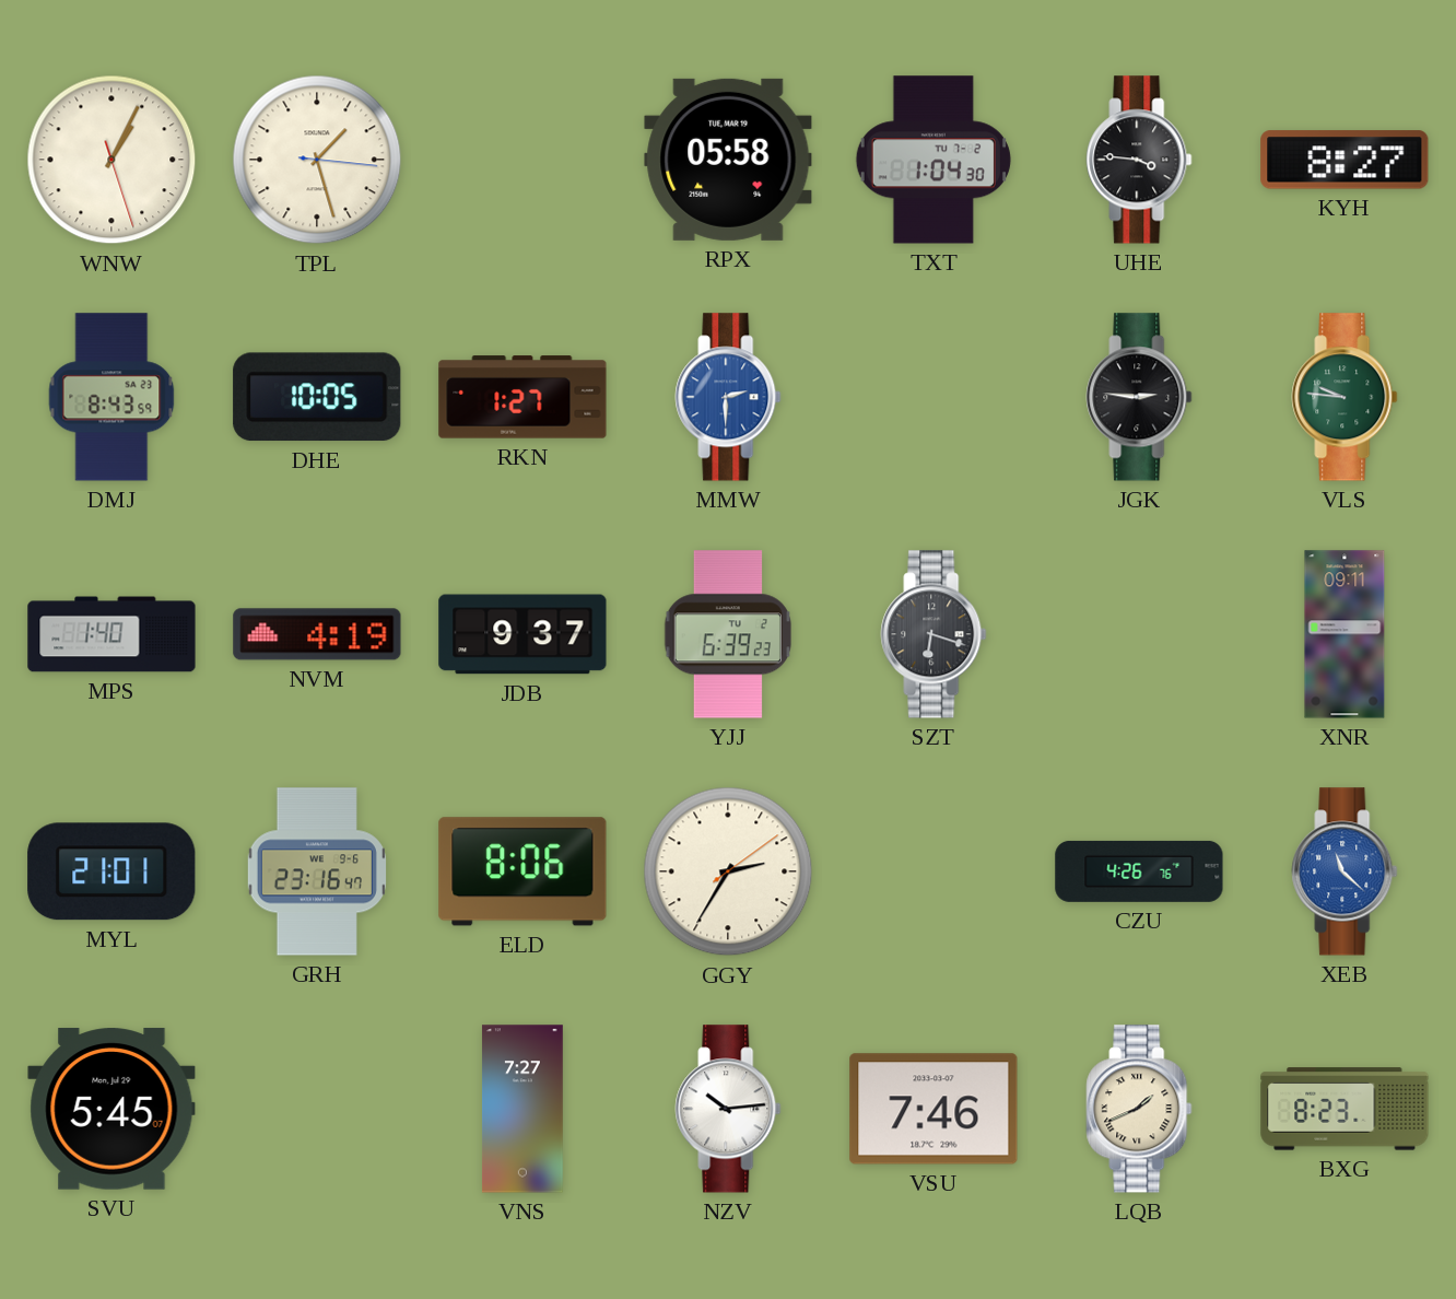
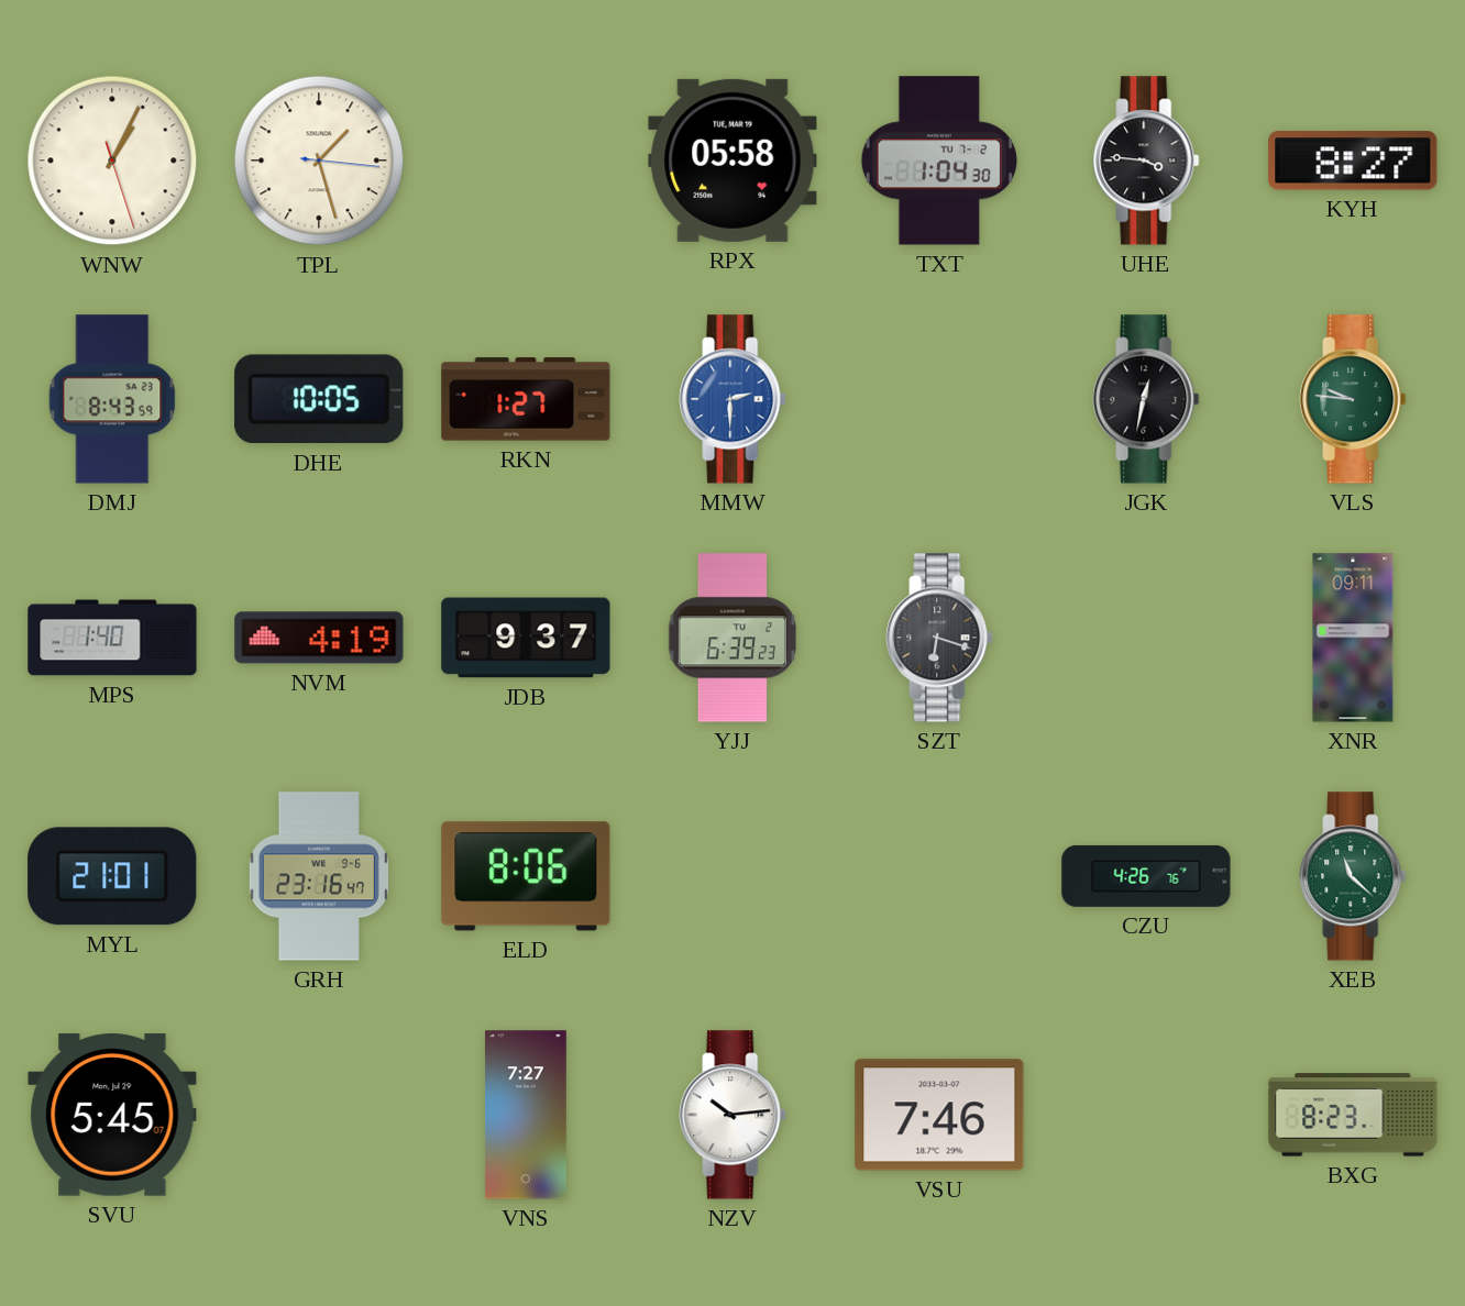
JGK: 2:46 -> 12:32
GGY: 2:35 -> none
XEB dial: blue -> green
LQB: 1:41 -> none
